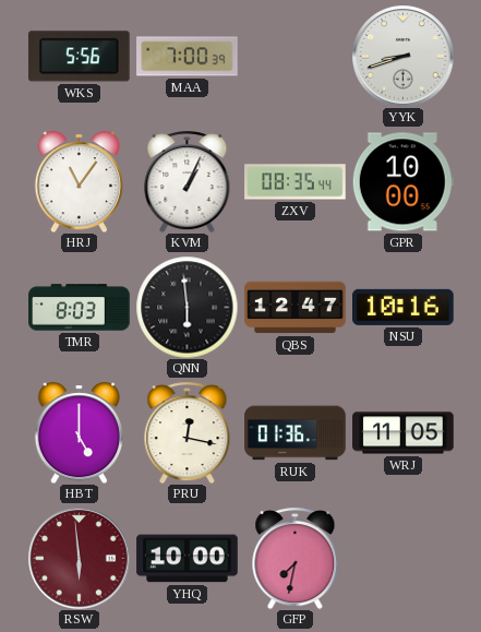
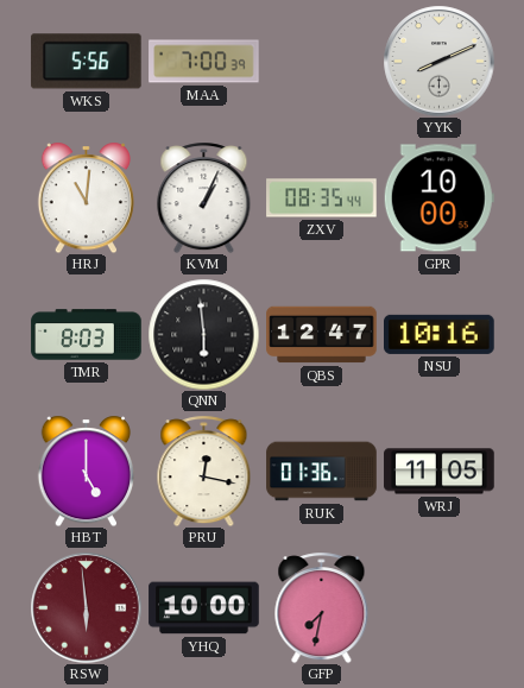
YYK: 8:42 -> 8:11
HRJ: 11:06 -> 11:01
